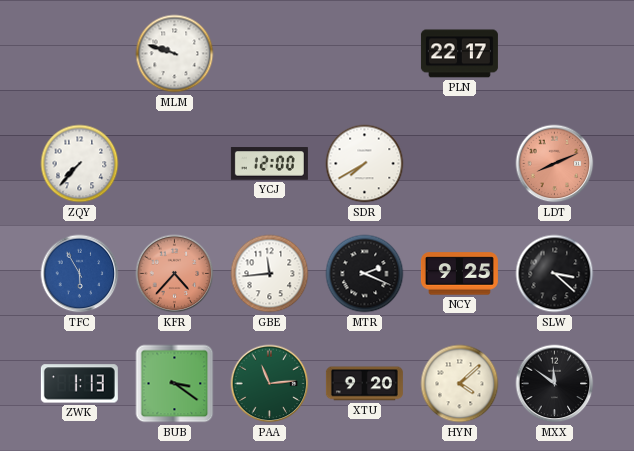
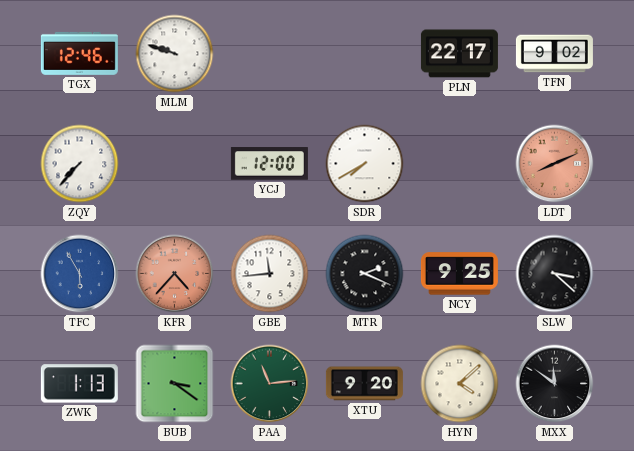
TGX: none -> 12:46
TFN: none -> 9:02
